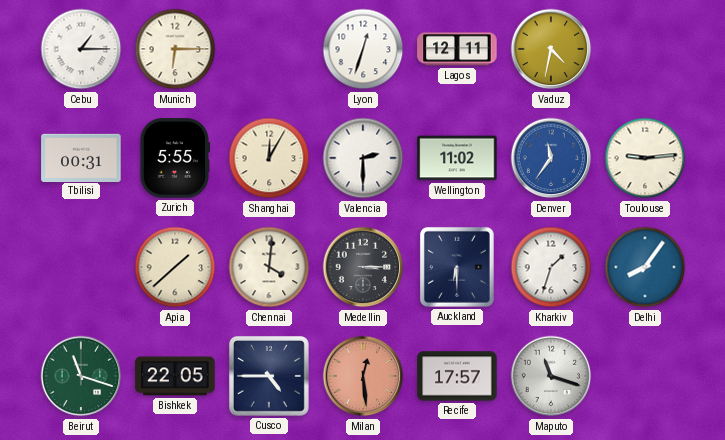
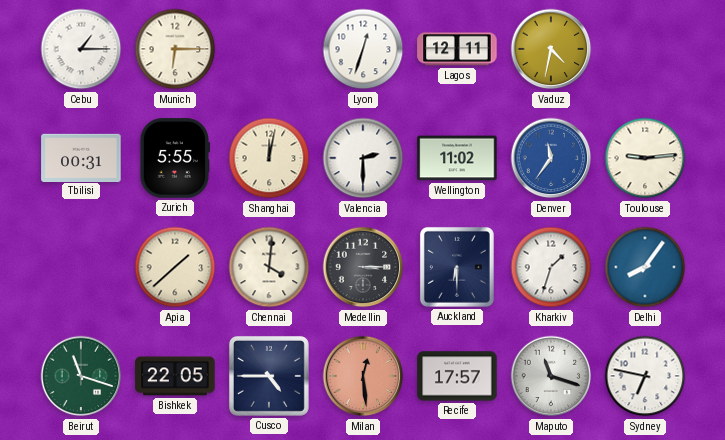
Shanghai: 12:05 -> 12:02
Sydney: none -> 6:47
